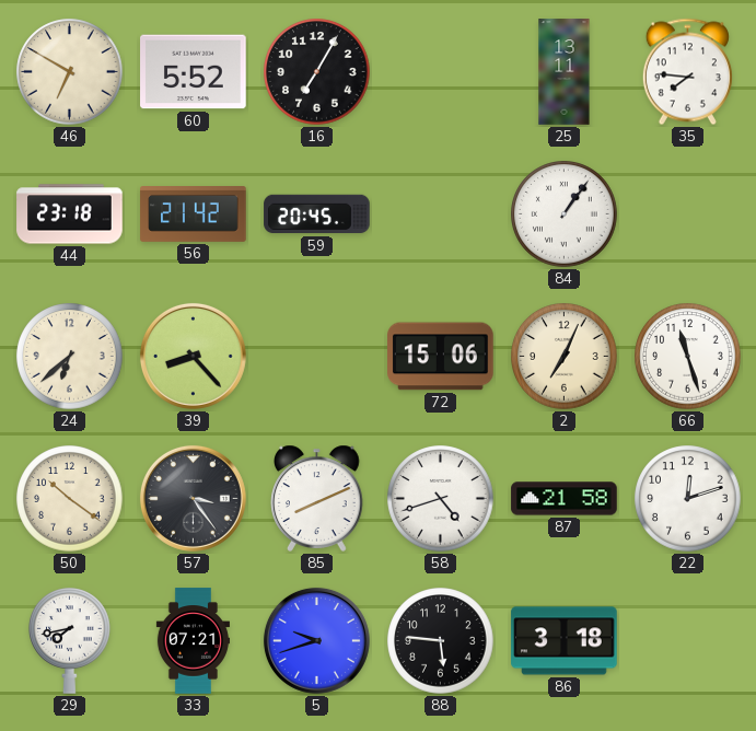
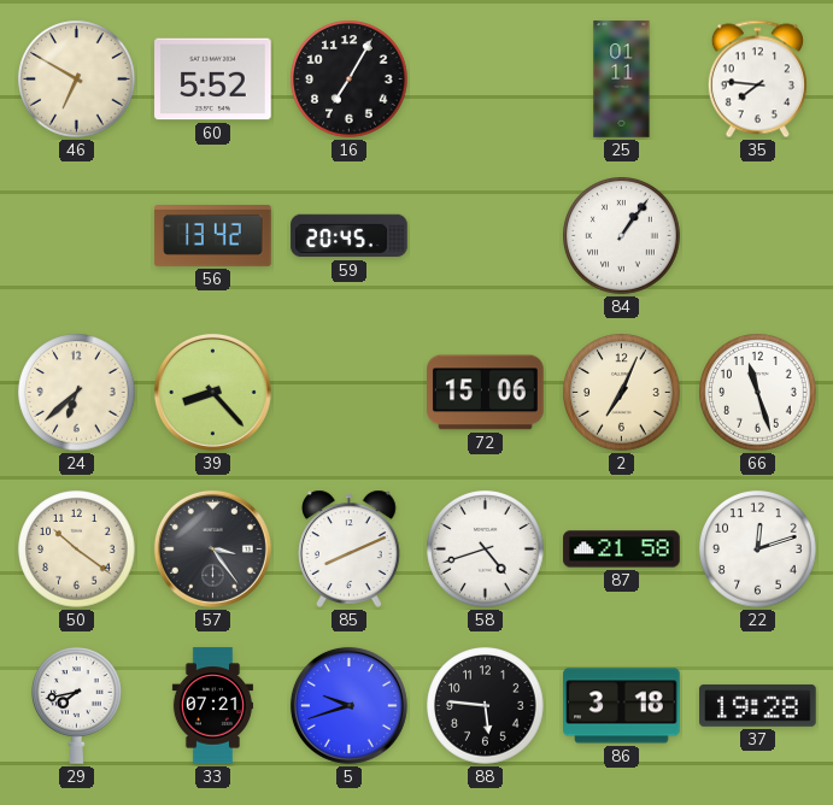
25: 13:11 -> 01:11
44: 23:18 -> none
56: 21:42 -> 13:42
37: none -> 19:28
